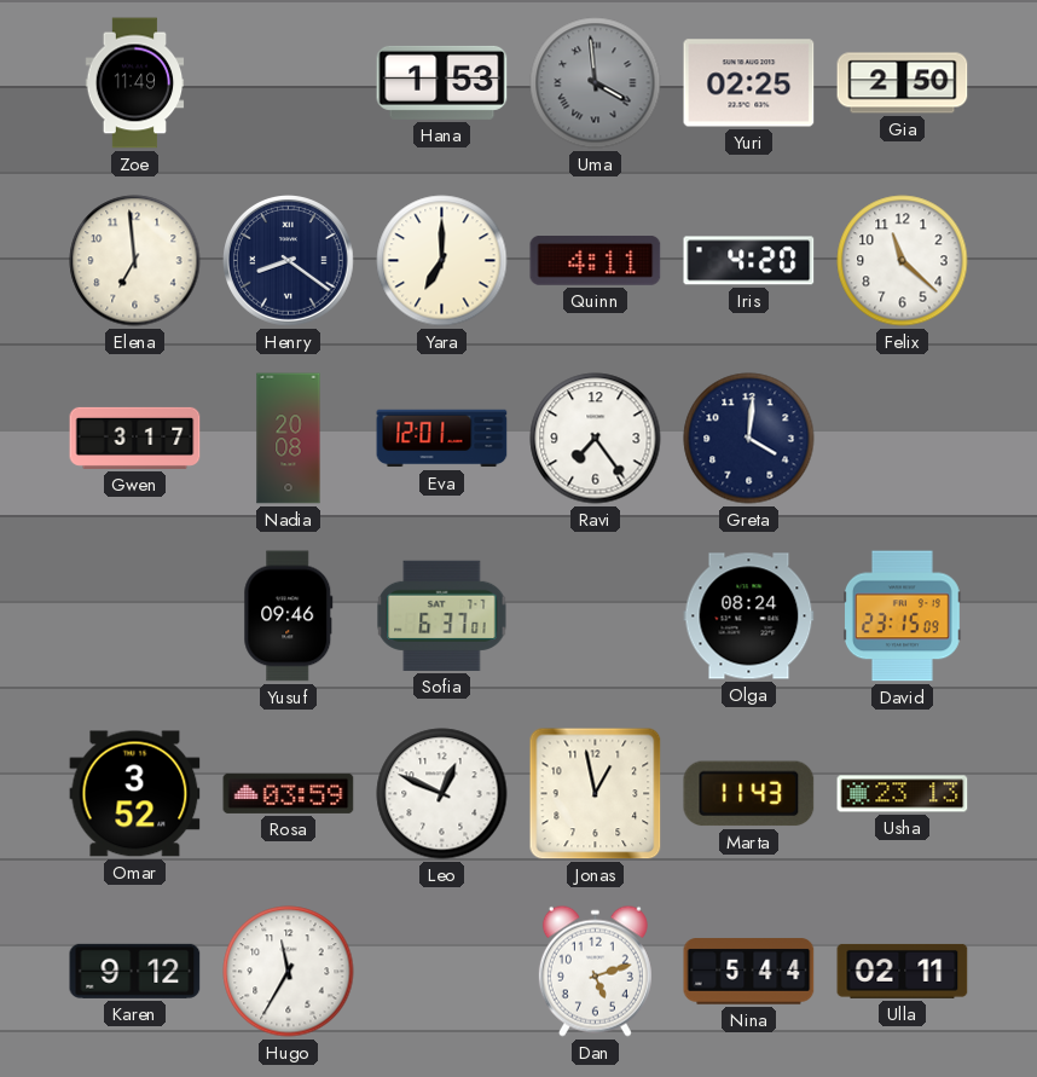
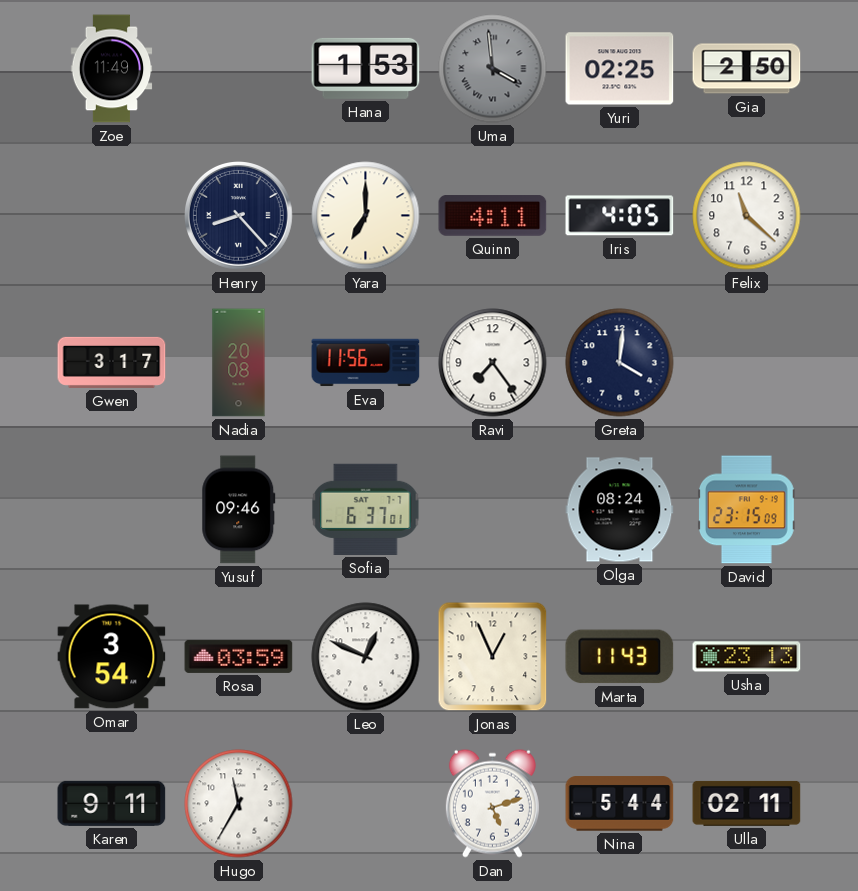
Elena: 6:59 -> none
Henry: 8:21 -> 8:23
Iris: 4:20 -> 4:05
Eva: 12:01 -> 11:56
Omar: 3:52 -> 3:54
Jonas: 12:58 -> 12:56
Karen: 9:12 -> 9:11
